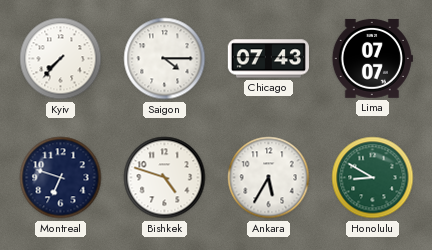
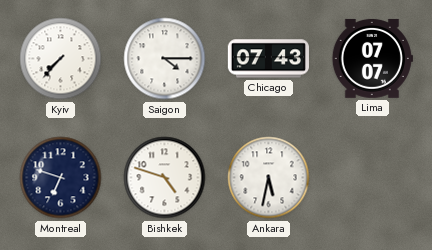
Ankara: 5:35 -> 5:32
Honolulu: 8:50 -> none
